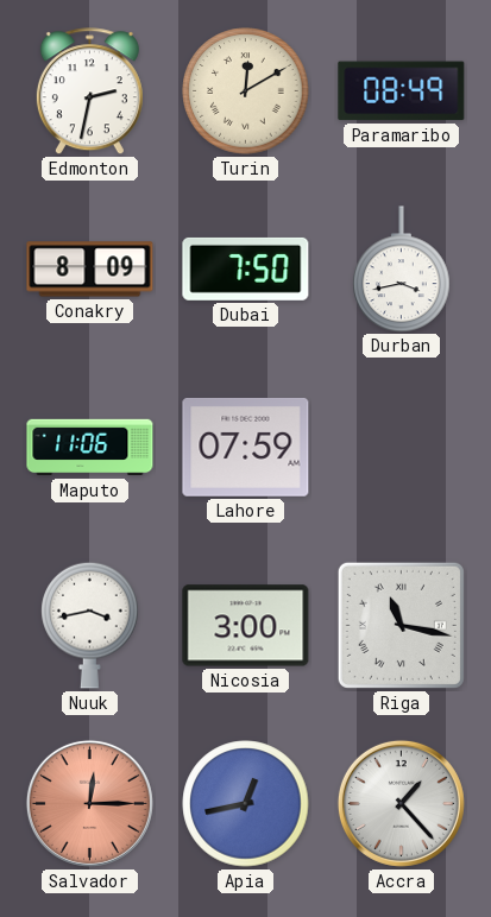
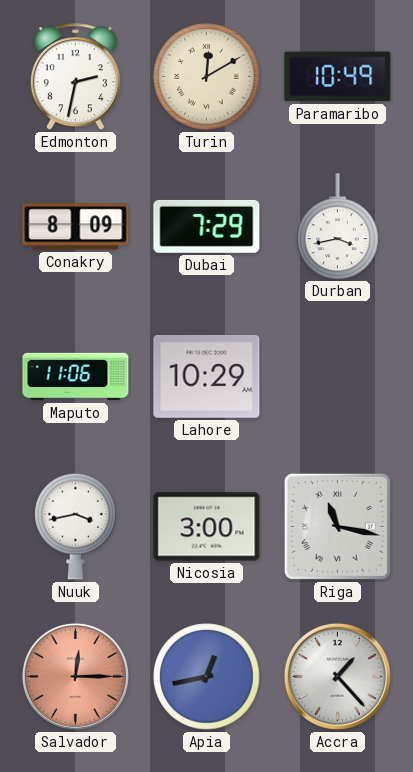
Paramaribo: 08:49 -> 10:49
Dubai: 7:50 -> 7:29
Lahore: 07:59 -> 10:29
